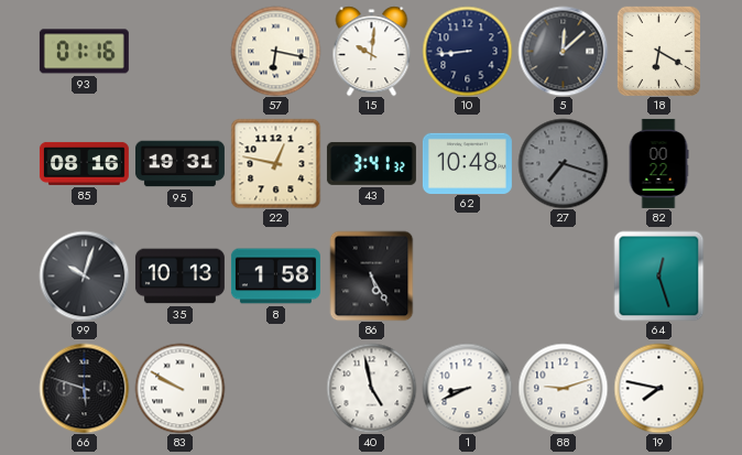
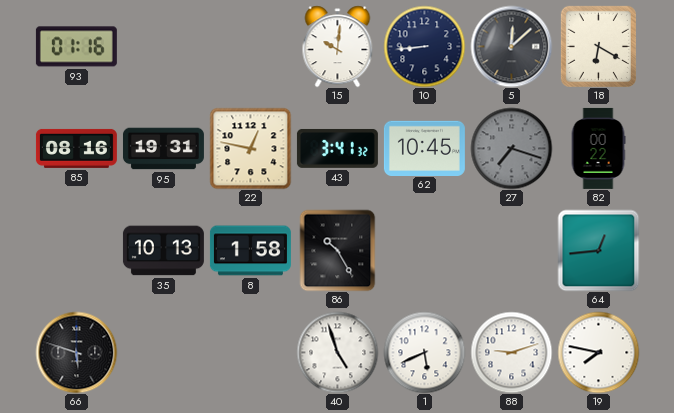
57: 6:17 -> none
62: 10:48 -> 10:45
99: 10:03 -> none
86: 5:25 -> 10:25
64: 12:27 -> 12:44
83: 9:50 -> none
40: 4:58 -> 4:57
1: 8:41 -> 5:41
